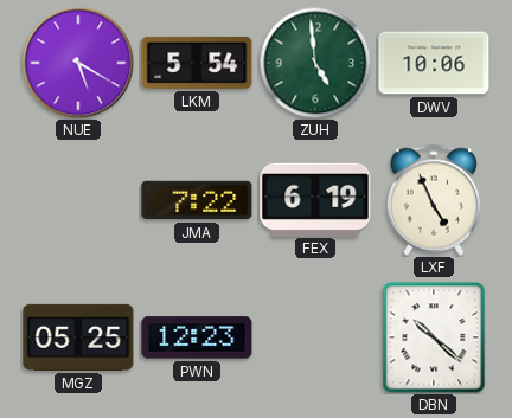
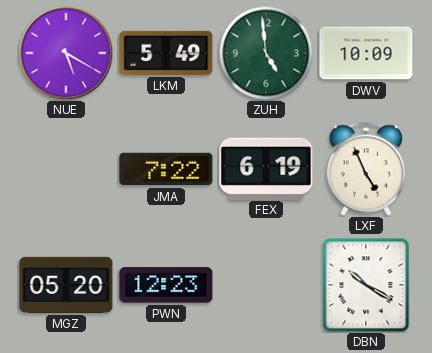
LKM: 5:54 -> 5:49
DWV: 10:06 -> 10:09
MGZ: 05:25 -> 05:20
DBN: 10:22 -> 10:20
